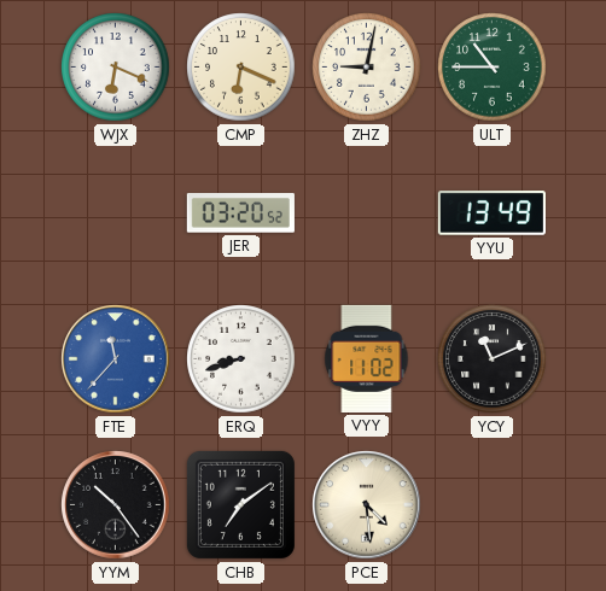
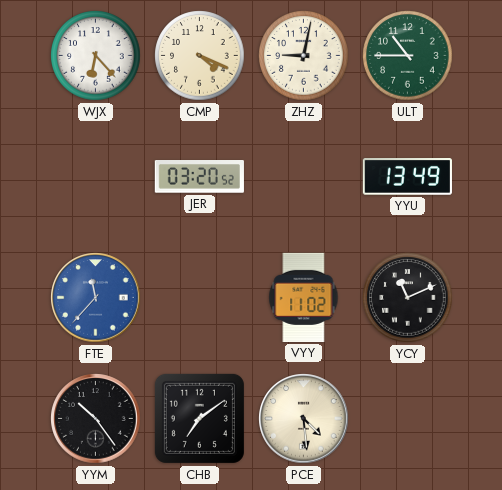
WJX: 6:19 -> 6:23
CMP: 6:19 -> 4:19
ERQ: 8:42 -> none
